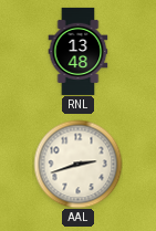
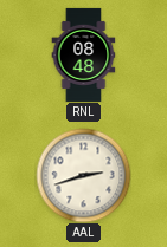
RNL: 13:48 -> 08:48
